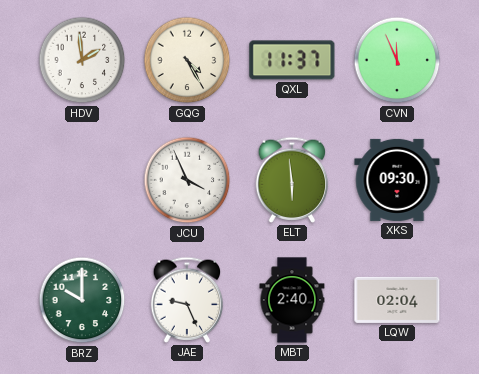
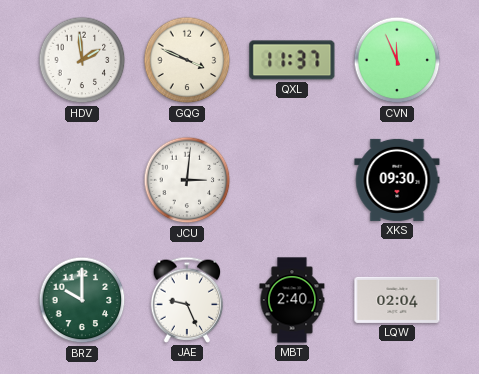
GQG: 4:25 -> 3:49
JCU: 3:56 -> 3:01
ELT: 5:59 -> none
